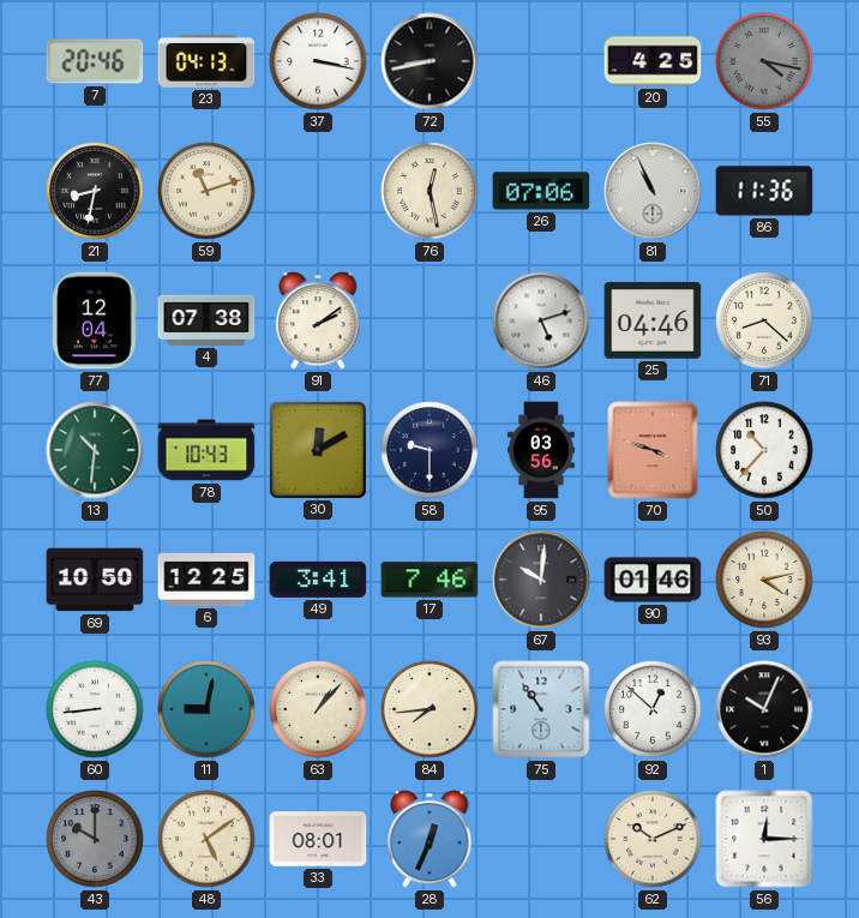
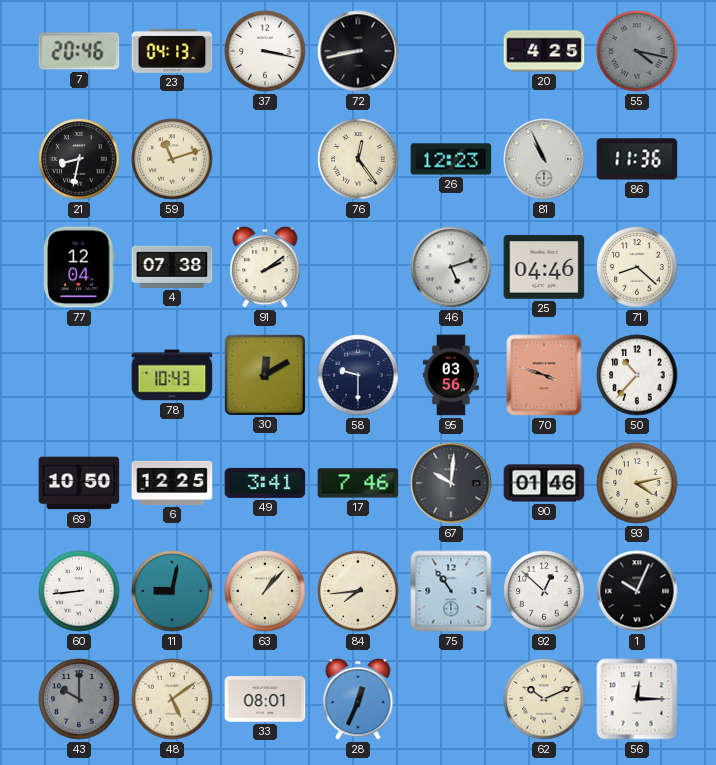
76: 12:28 -> 12:24
26: 07:06 -> 12:23
13: 10:31 -> none
